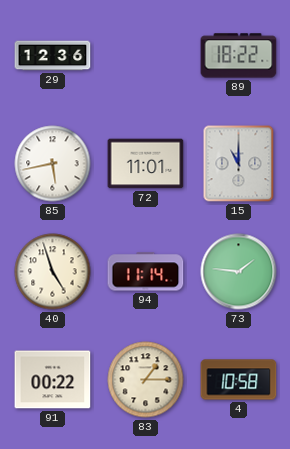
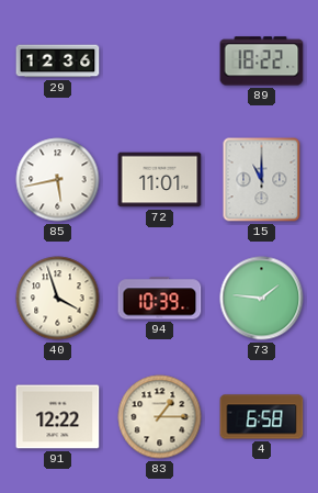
40: 4:57 -> 3:57
94: 11:14 -> 10:39
91: 00:22 -> 12:22
4: 10:58 -> 6:58
